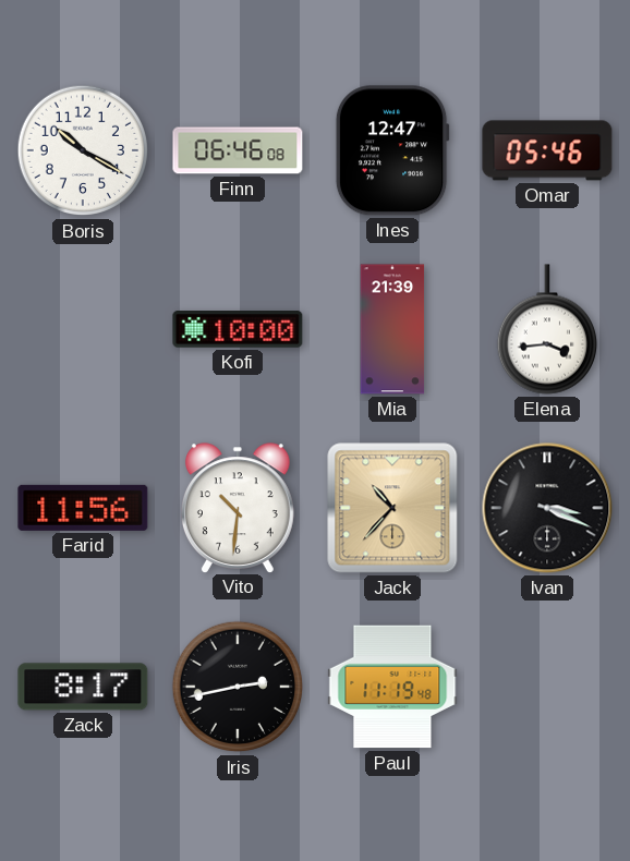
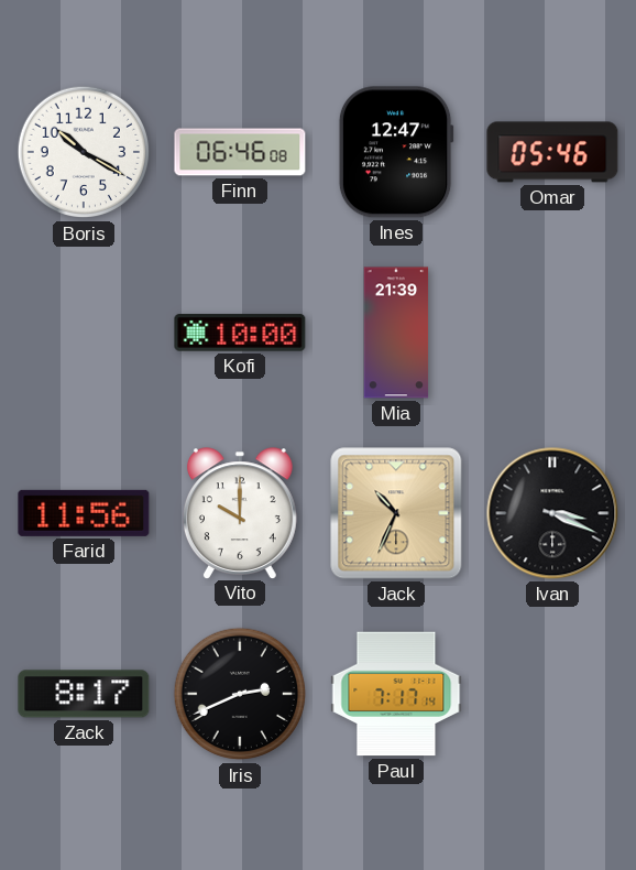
Elena: 3:44 -> none
Vito: 10:31 -> 10:00
Jack: 10:37 -> 10:34
Iris: 2:43 -> 2:41
Paul: 11:19 -> 7:17
